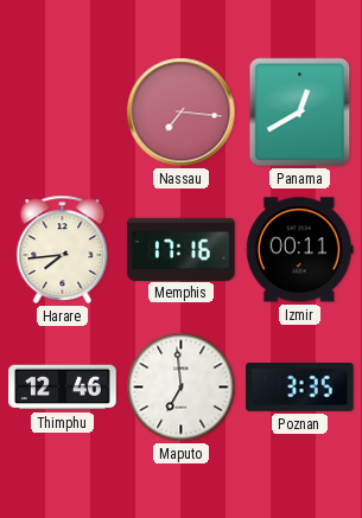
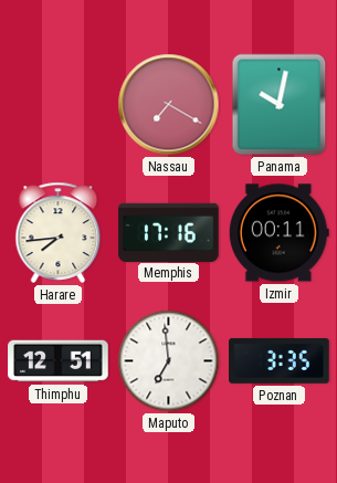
Nassau: 7:16 -> 7:20
Panama: 12:40 -> 10:02
Thimphu: 12:46 -> 12:51
